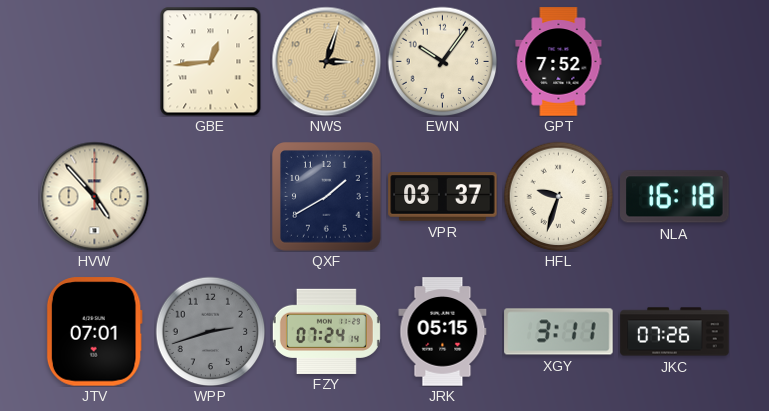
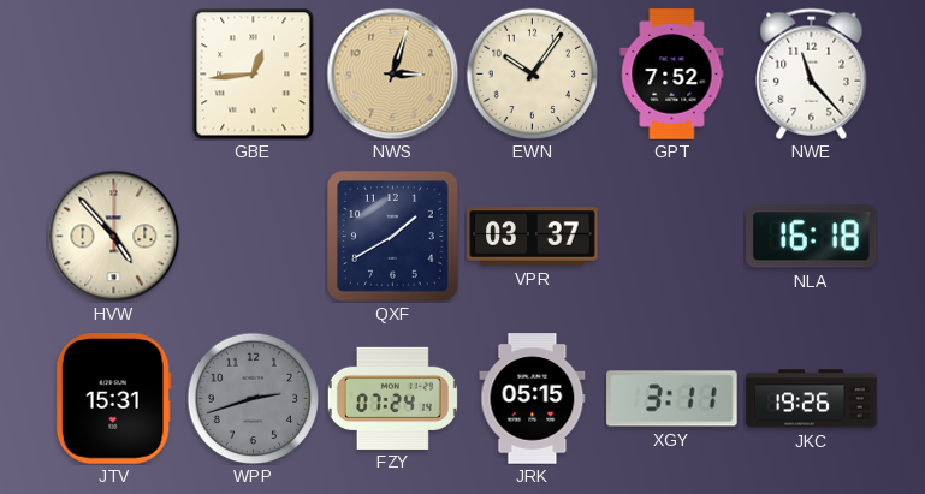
NWE: none -> 11:23
HFL: 9:33 -> none
JTV: 07:01 -> 15:31
JKC: 07:26 -> 19:26
